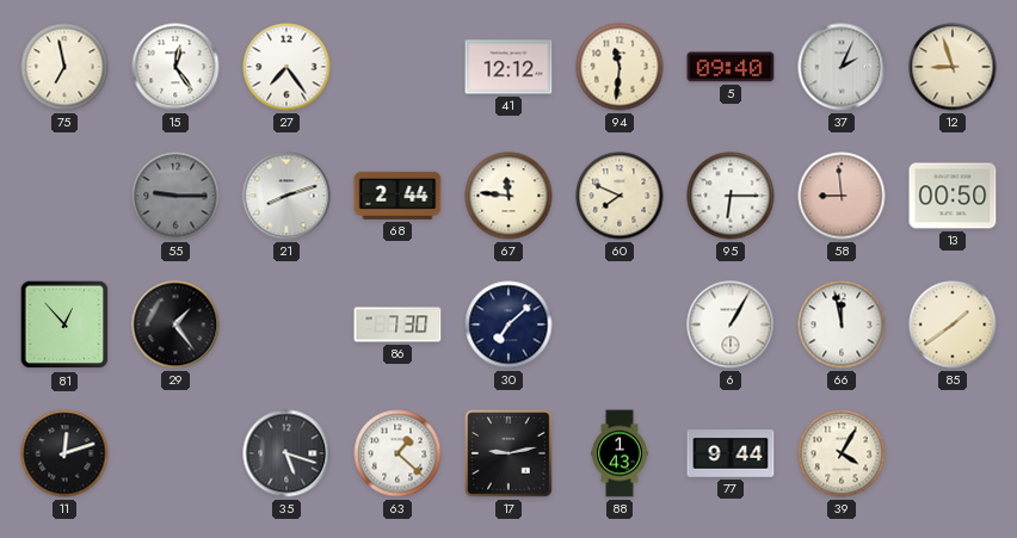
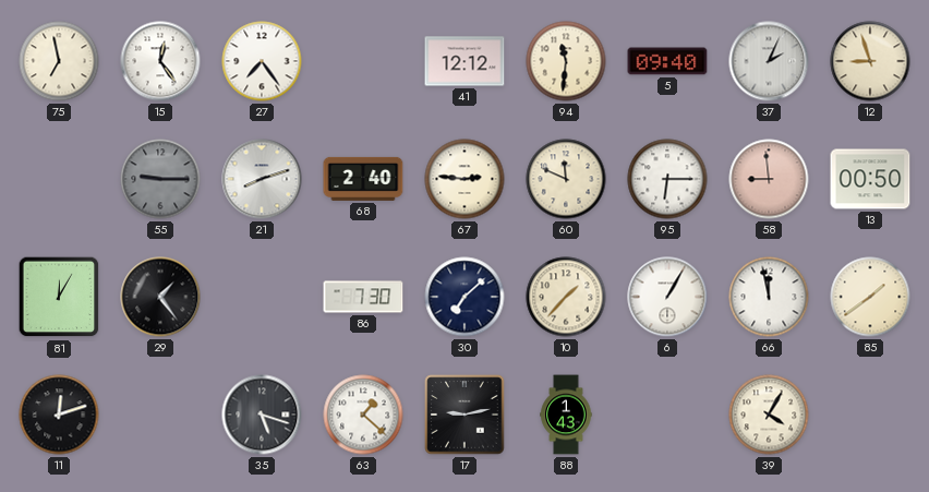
68: 2:44 -> 2:40
67: 11:46 -> 2:46
60: 7:49 -> 11:49
81: 12:53 -> 12:05
10: none -> 1:37
77: 9:44 -> none
